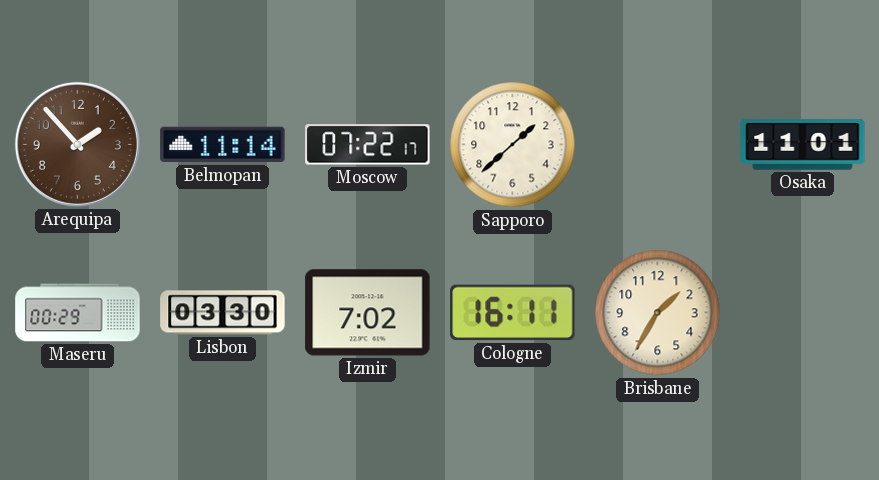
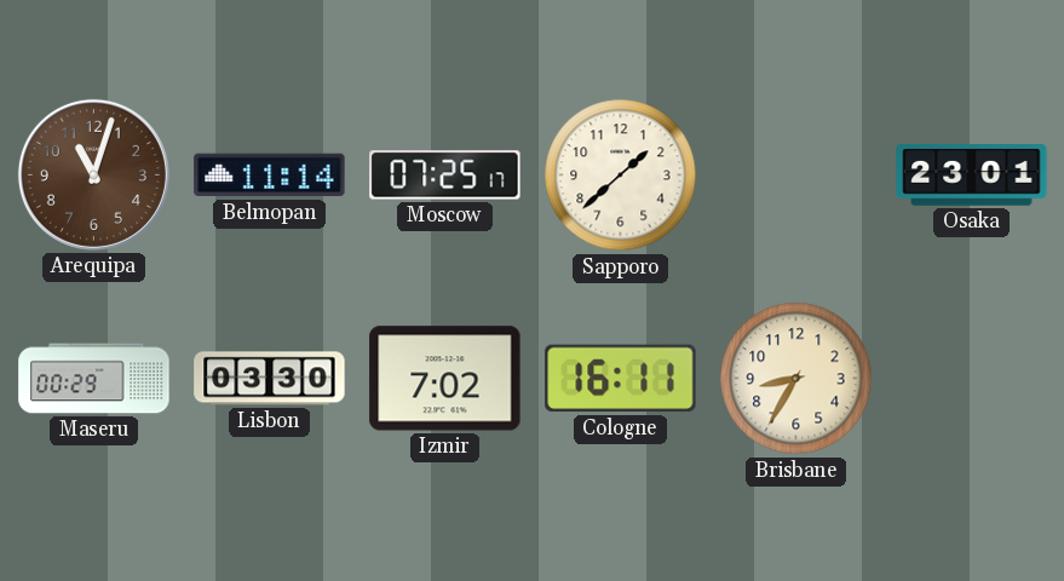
Arequipa: 1:53 -> 11:03
Moscow: 07:22 -> 07:25
Osaka: 11:01 -> 23:01
Brisbane: 1:35 -> 8:35
